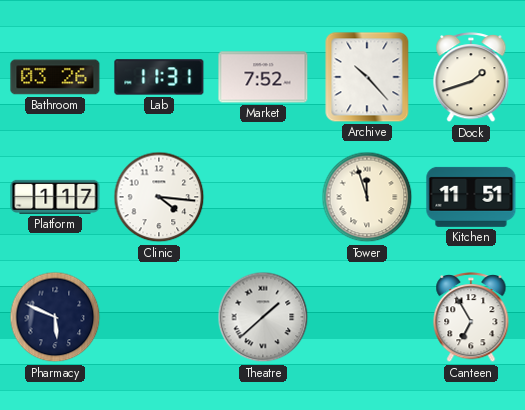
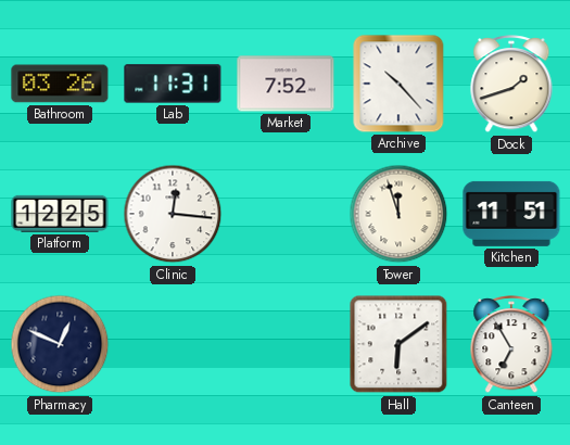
Platform: 1:17 -> 12:25
Clinic: 4:16 -> 12:16
Pharmacy: 5:49 -> 12:49
Theatre: 1:38 -> none
Hall: none -> 6:09
